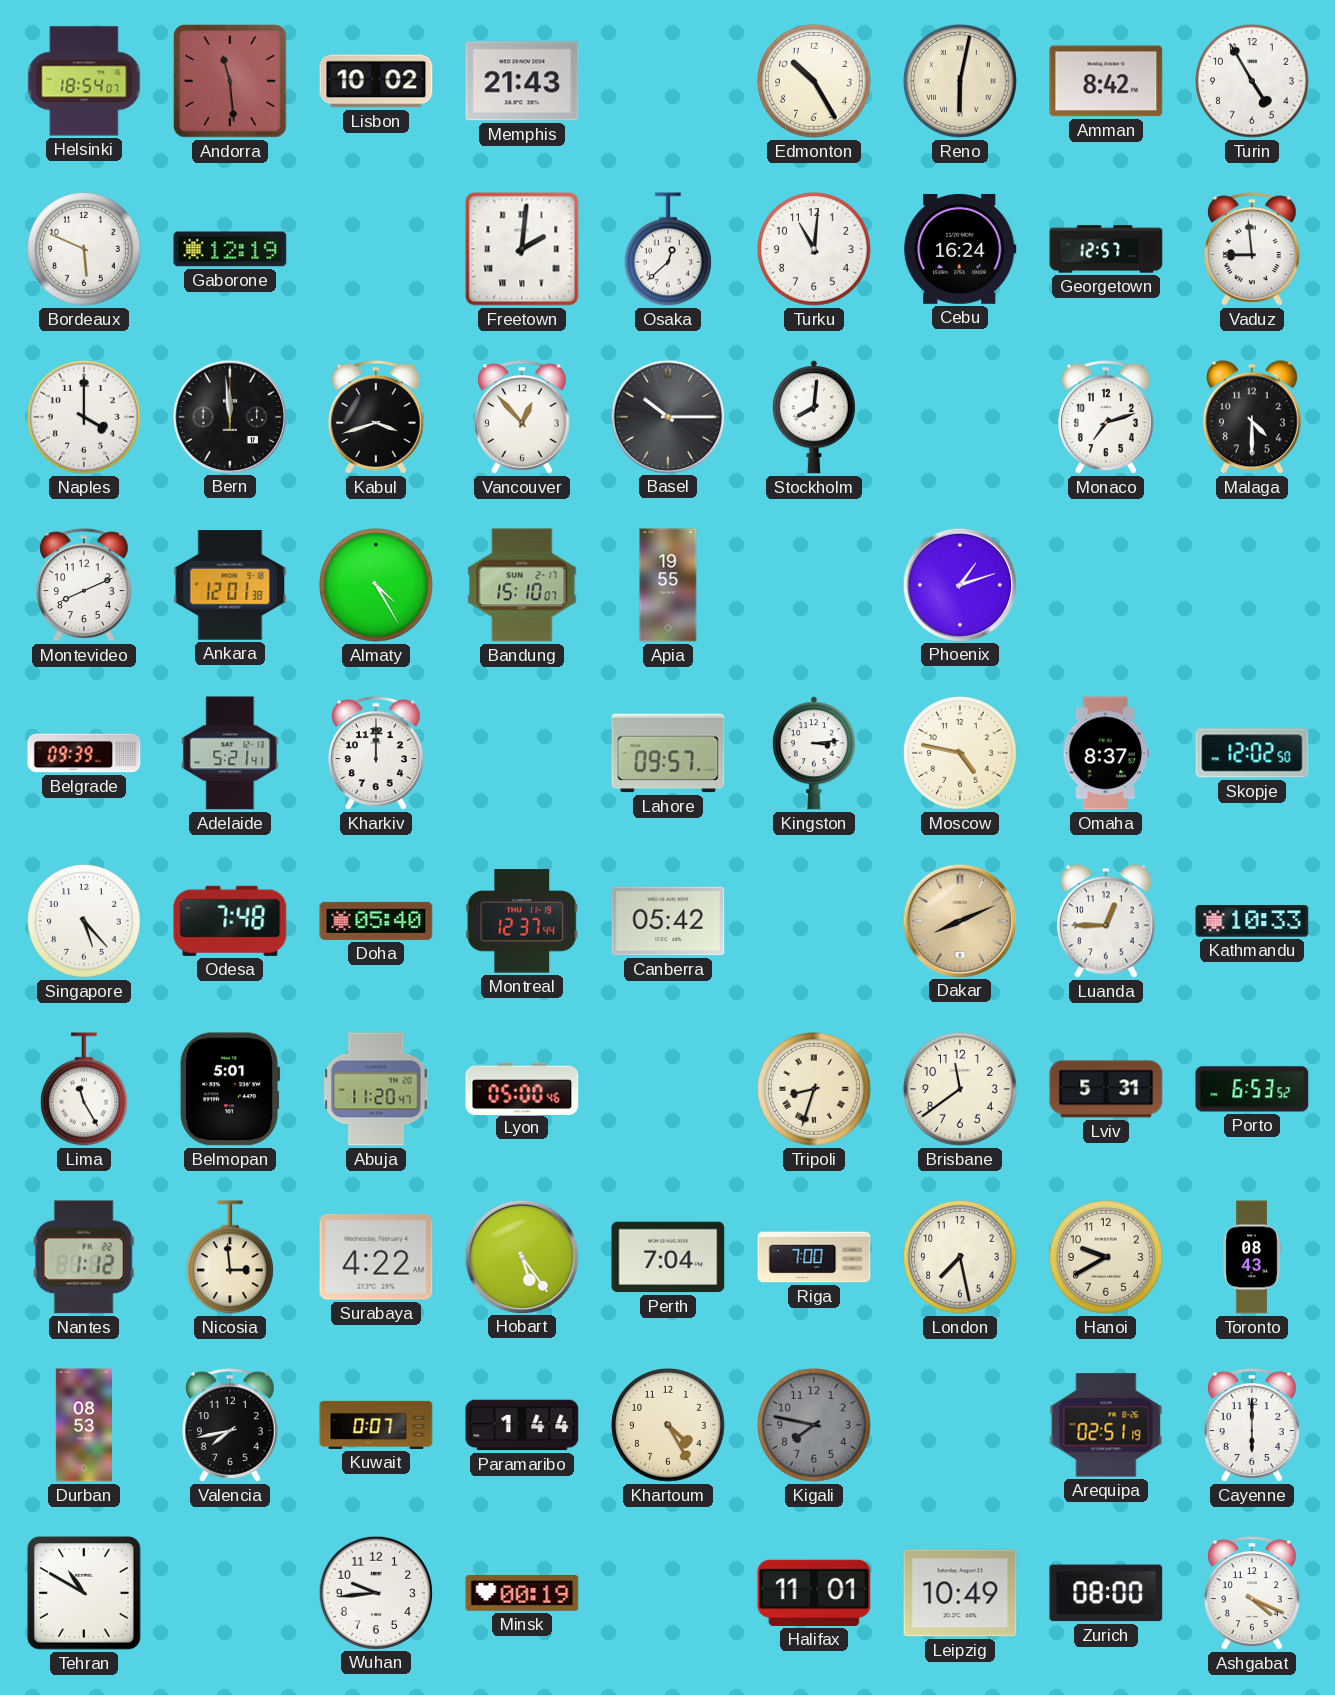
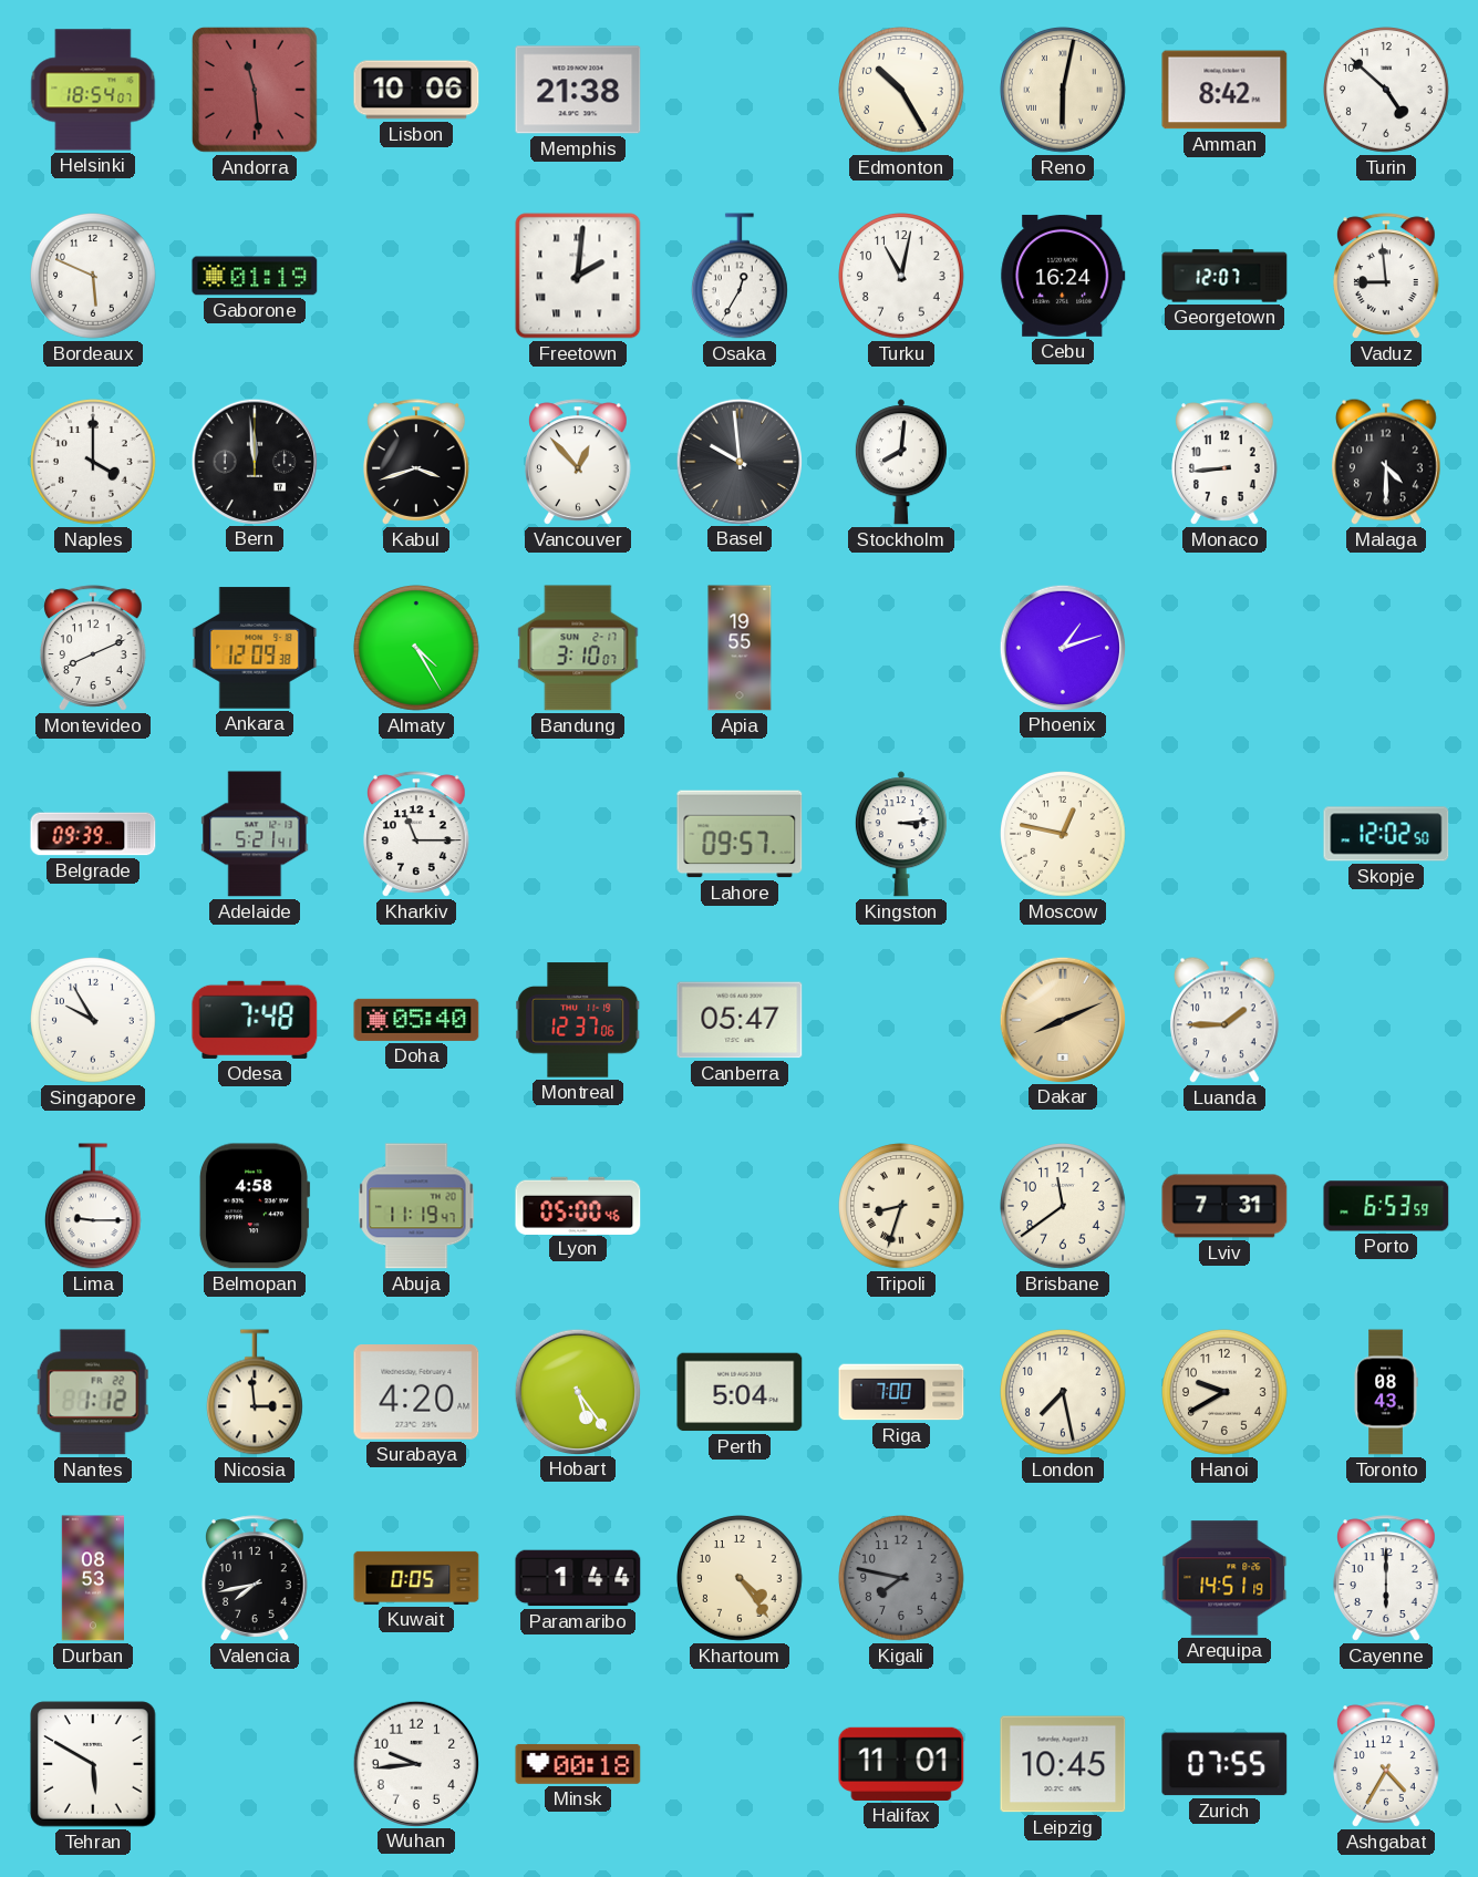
Lisbon: 10:02 -> 10:06
Memphis: 21:43 -> 21:38
Turin: 4:55 -> 4:52
Gaborone: 12:19 -> 01:19
Osaka: 12:38 -> 12:35
Turku: 11:01 -> 11:02
Georgetown: 12:57 -> 12:07
Basel: 10:15 -> 9:59
Monaco: 7:12 -> 8:44
Ankara: 12:01 -> 12:09
Bandung: 15:10 -> 3:10
Kharkiv: 12:00 -> 11:15
Moscow: 4:47 -> 12:47
Omaha: 8:37 -> none
Singapore: 5:23 -> 9:55
Montreal: 12:37:44 -> 12:37:06
Canberra: 05:42 -> 05:47
Luanda: 12:45 -> 1:45
Kathmandu: 10:33 -> none
Lima: 11:25 -> 9:15
Belmopan: 5:01 -> 4:58
Abuja: 11:20 -> 11:19
Lviv: 5:31 -> 7:31
Porto: 6:53:52 -> 6:53:59
Surabaya: 4:22 -> 4:20
Perth: 7:04 -> 5:04
Kuwait: 0:07 -> 0:05
Khartoum: 4:25 -> 4:24
Arequipa: 02:51 -> 14:51
Tehran: 10:50 -> 5:50
Minsk: 00:19 -> 00:18
Leipzig: 10:49 -> 10:45
Zurich: 08:00 -> 07:55
Ashgabat: 4:19 -> 4:35
